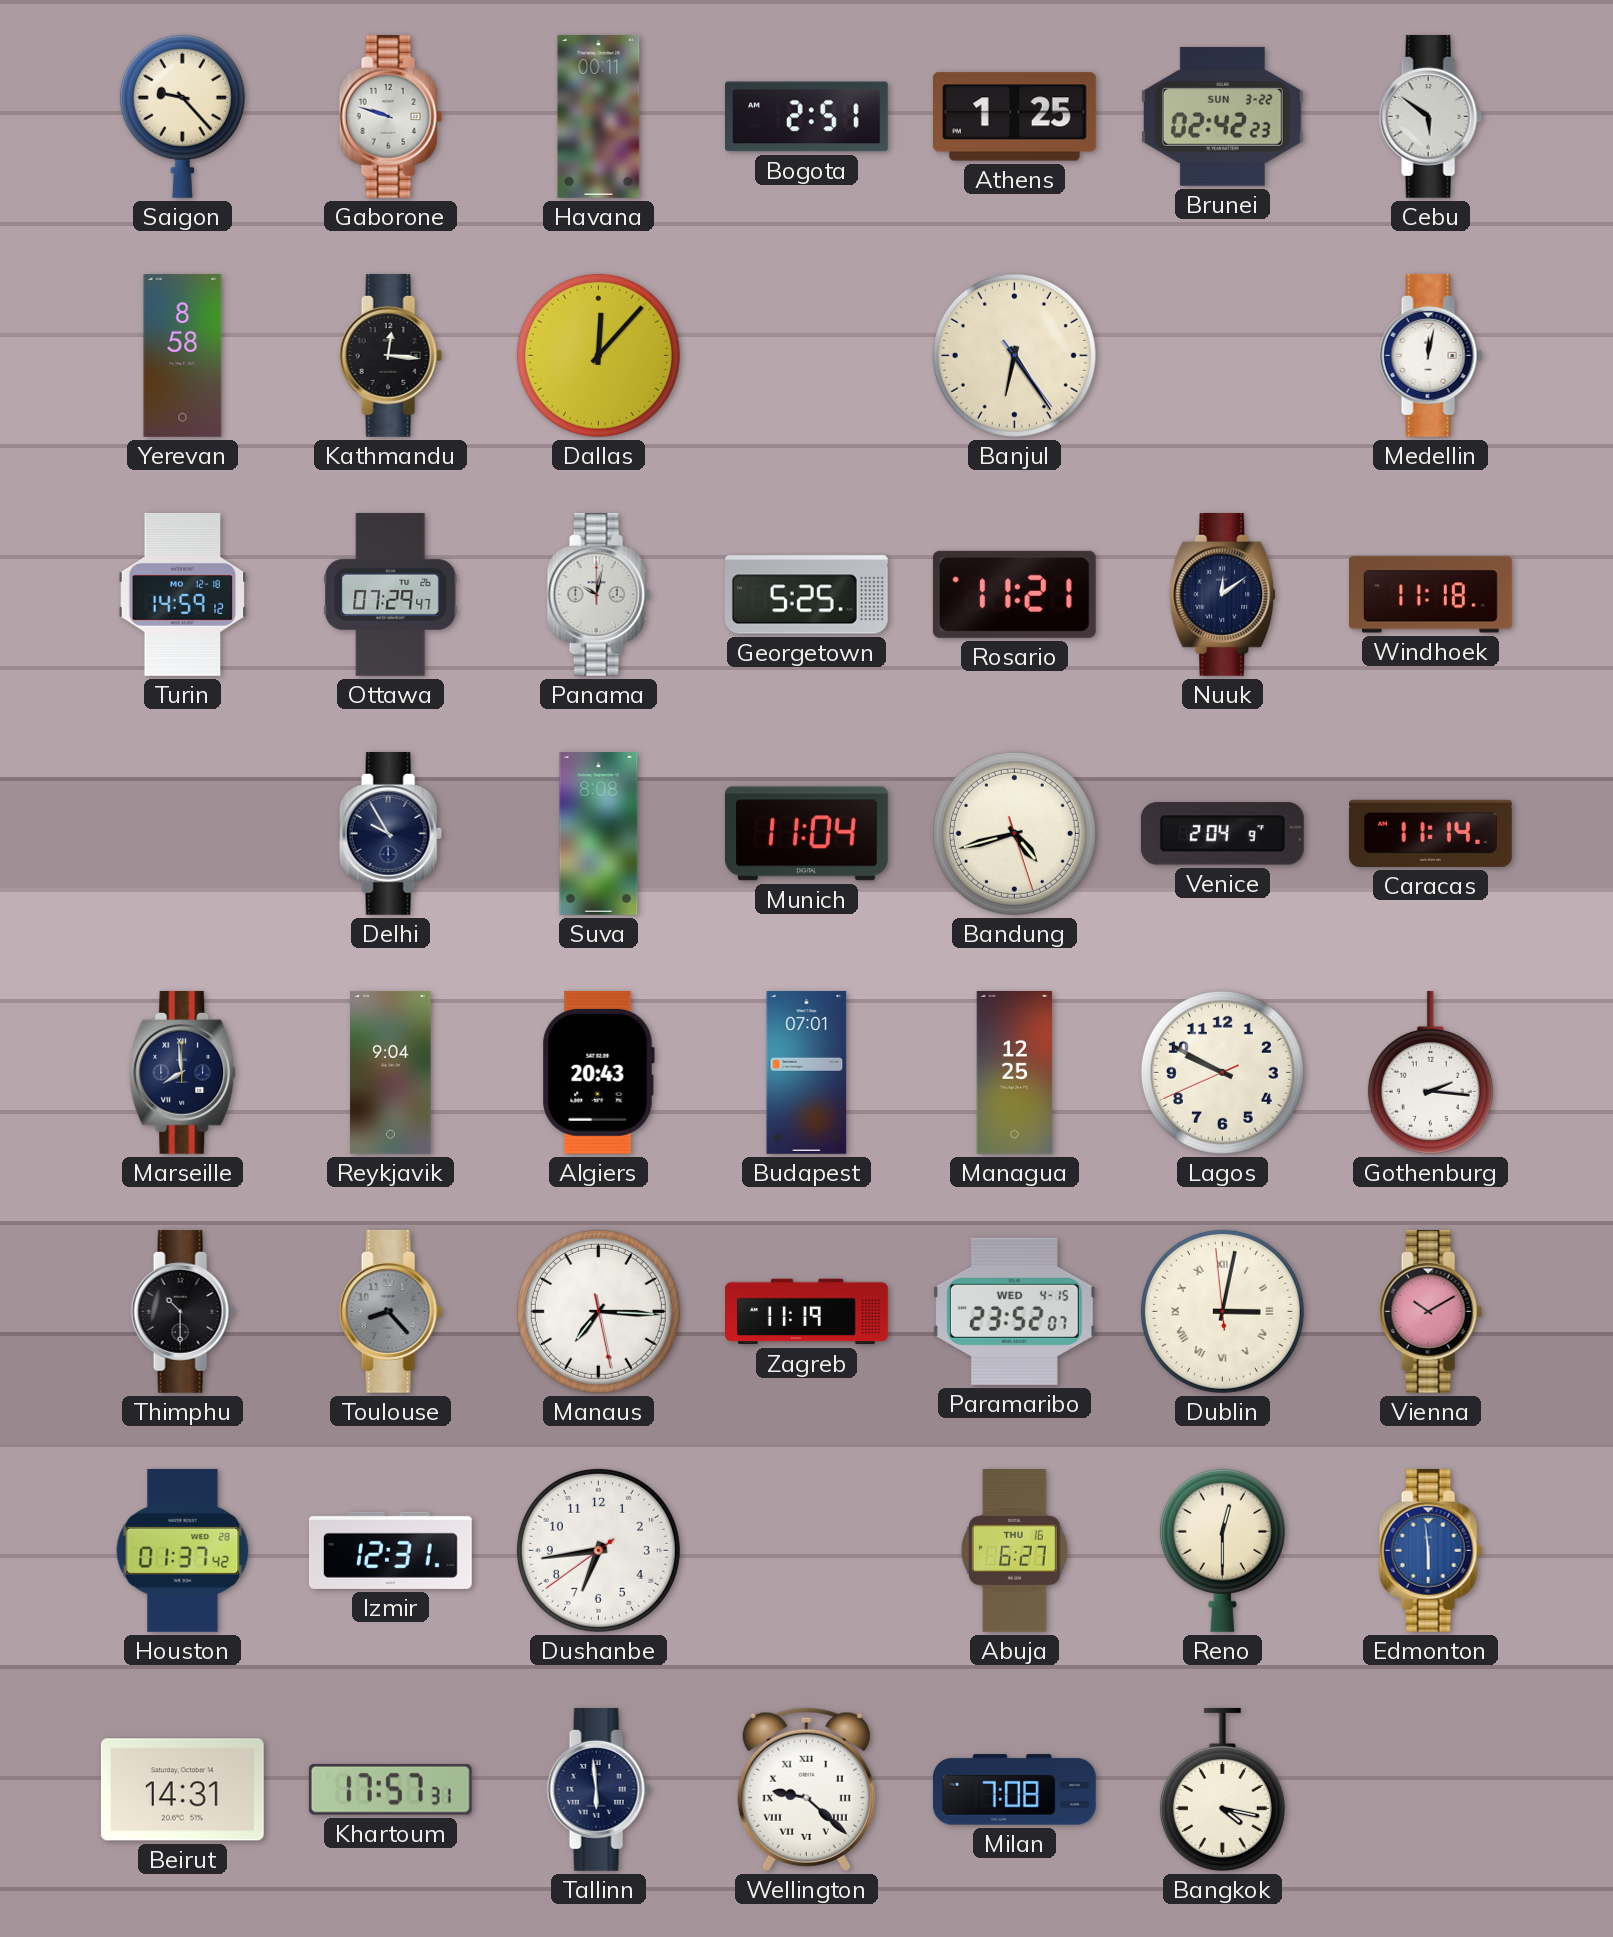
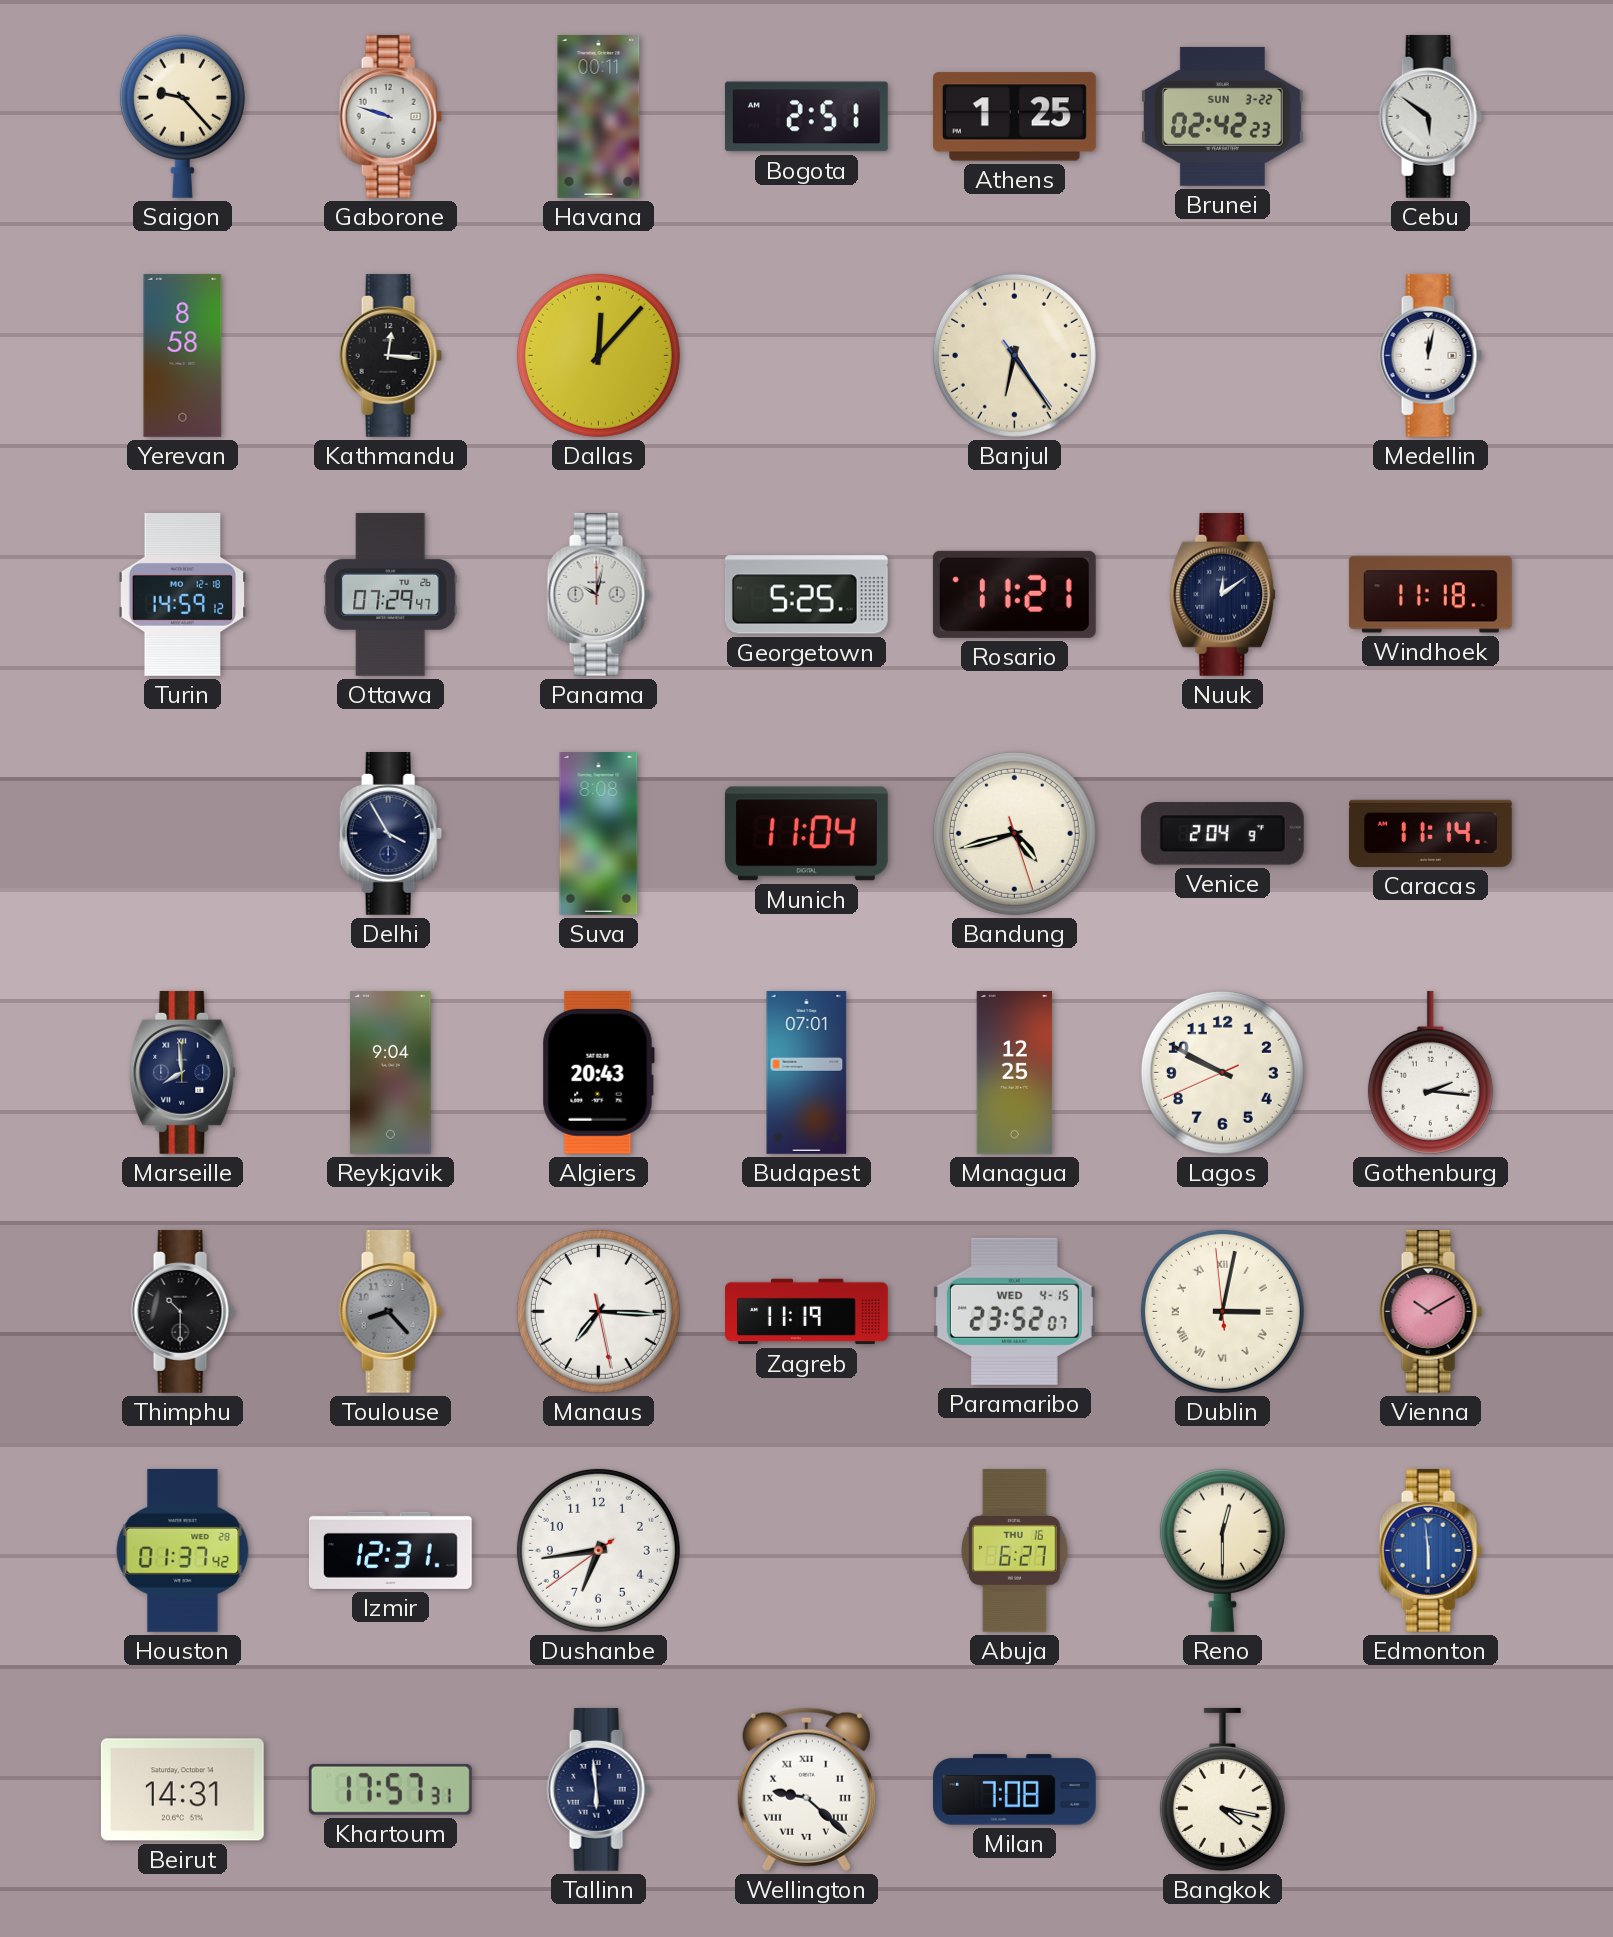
Delhi: 9:55 -> 3:55
